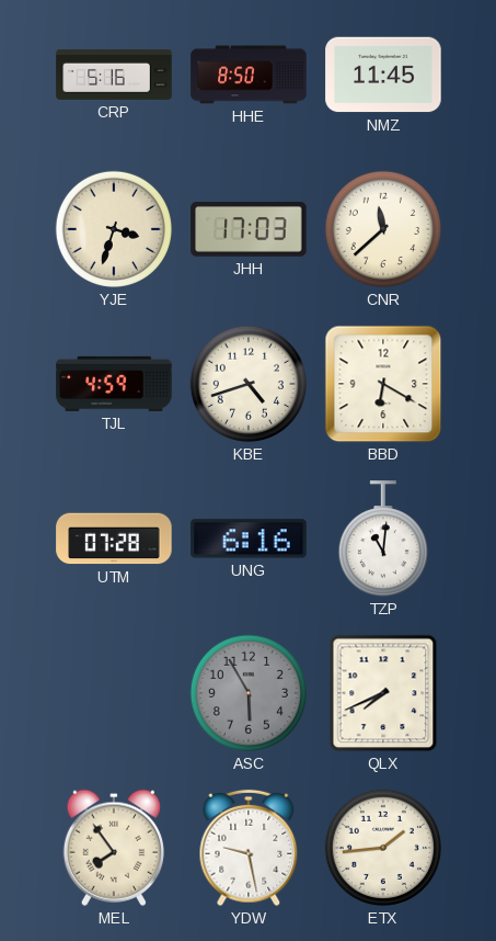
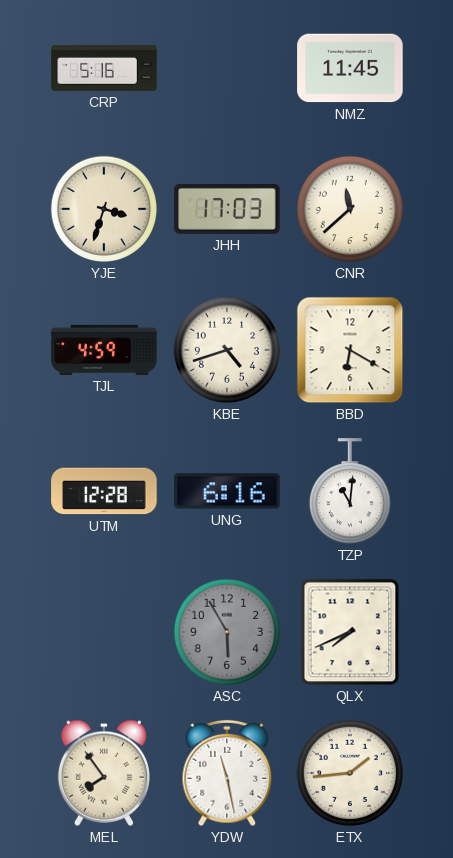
HHE: 8:50 -> none
UTM: 07:28 -> 12:28
YDW: 9:28 -> 11:28
